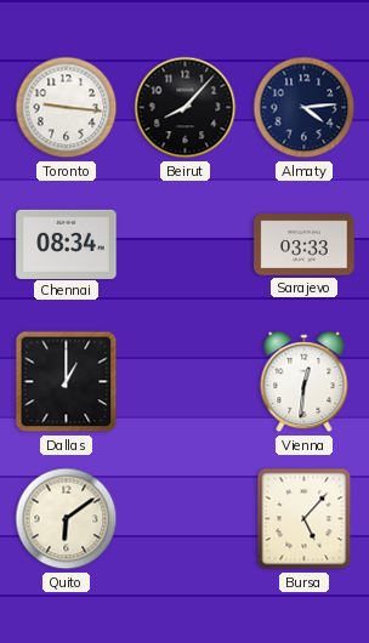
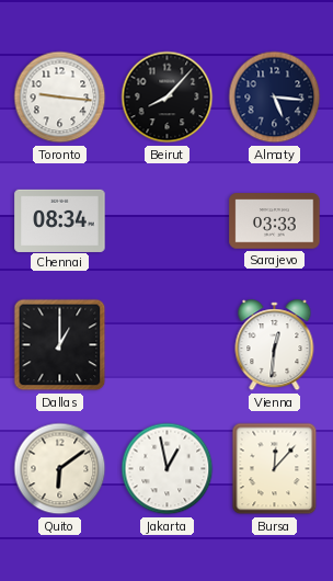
Almaty: 4:14 -> 5:16
Jakarta: none -> 12:58
Bursa: 5:07 -> 12:07
